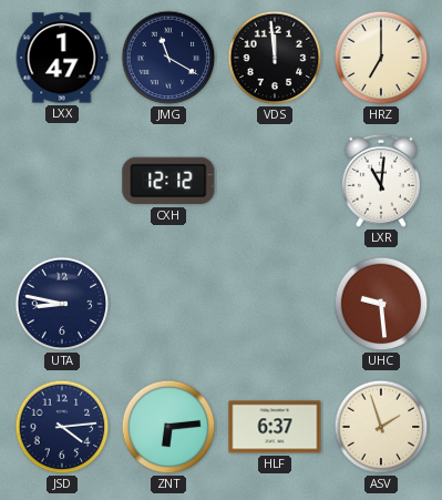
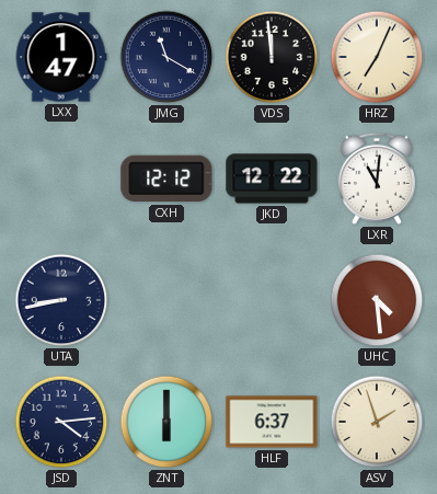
HRZ: 7:00 -> 7:04
JKD: none -> 12:22
UTA: 8:47 -> 8:43
UHC: 9:29 -> 4:29
ZNT: 6:14 -> 6:00
